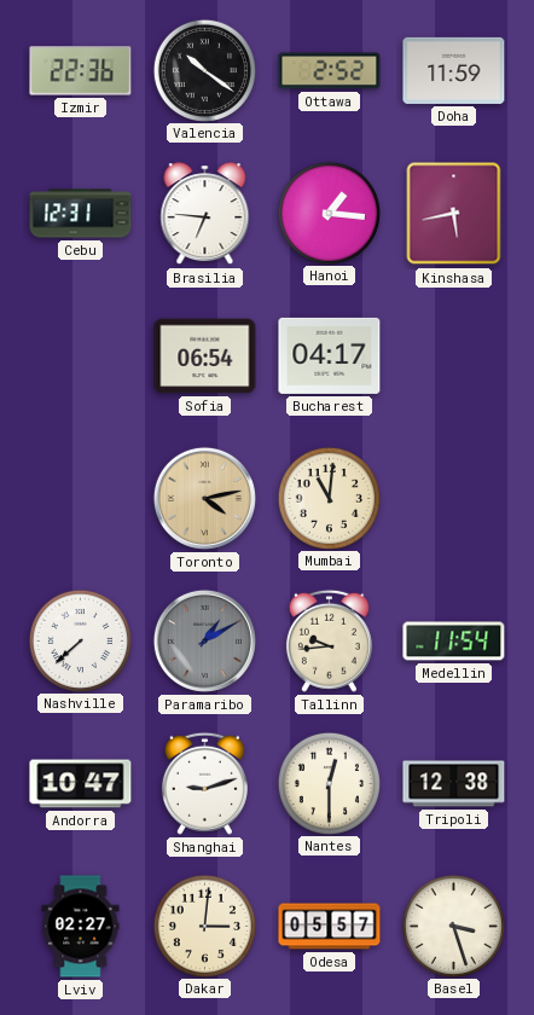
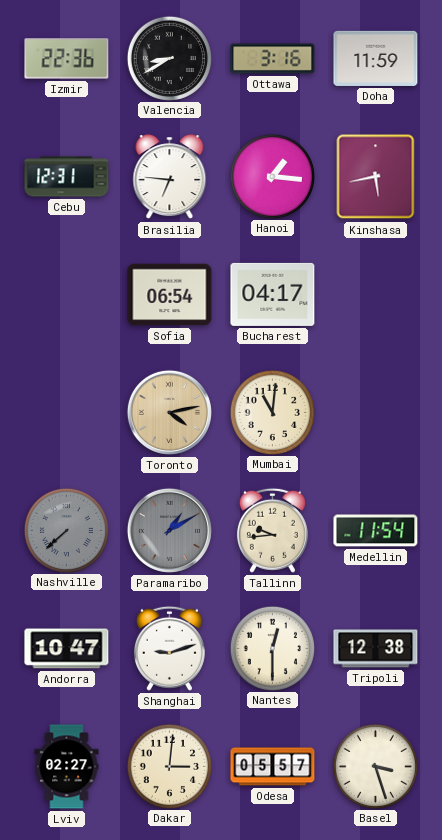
Valencia: 10:21 -> 8:40
Ottawa: 2:52 -> 3:16
Nashville dial: white -> grey
